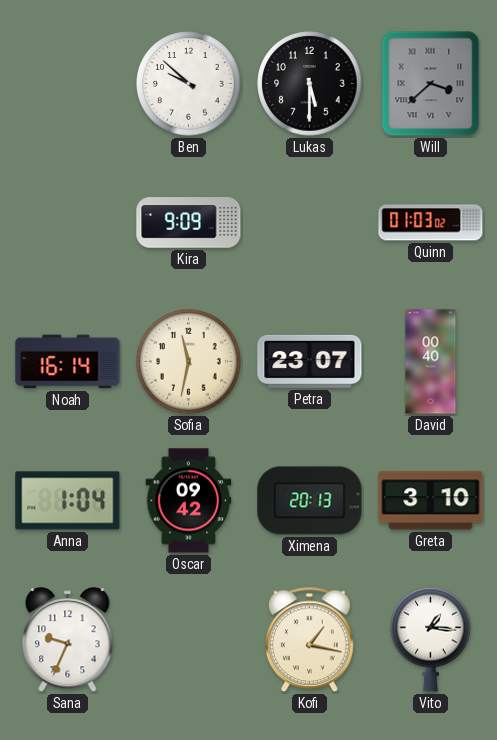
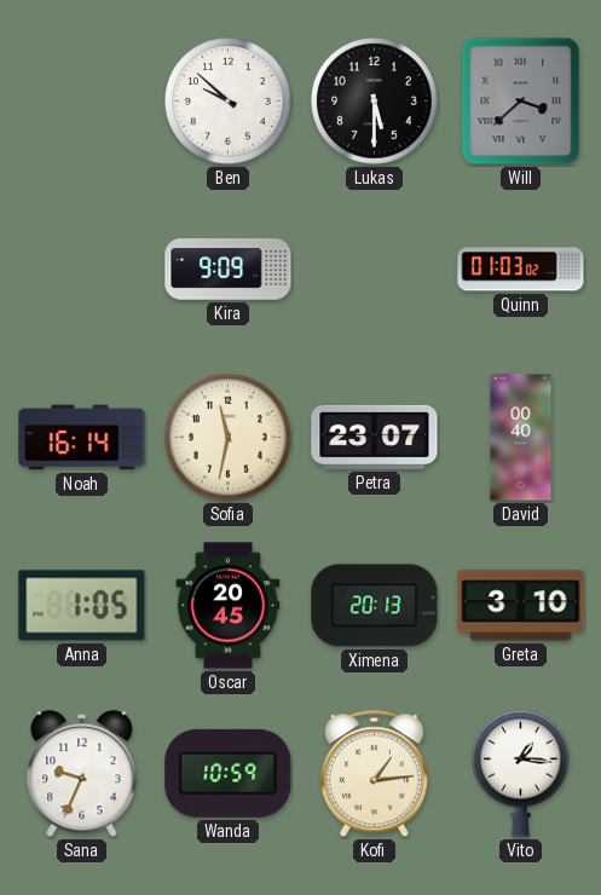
Anna: 1:04 -> 1:05
Oscar: 09:42 -> 20:45
Wanda: none -> 10:59
Kofi: 1:17 -> 1:14
